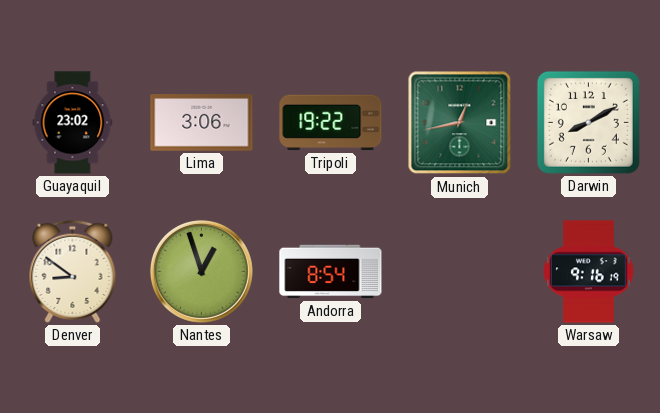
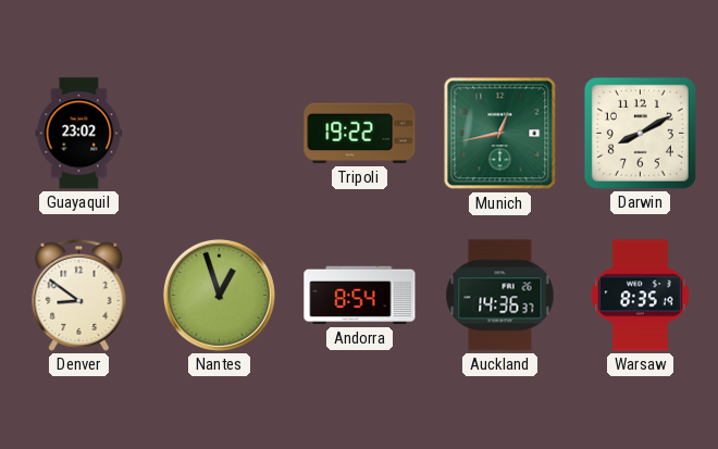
Lima: 3:06 -> none
Auckland: none -> 14:36
Warsaw: 9:16 -> 8:35
